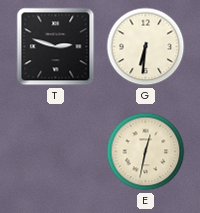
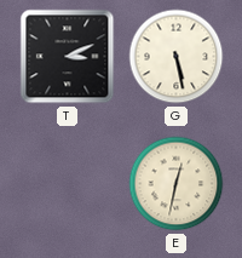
T: 2:48 -> 3:11
G: 6:31 -> 5:28
